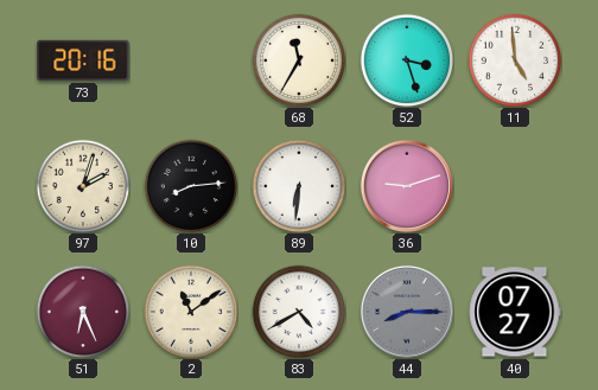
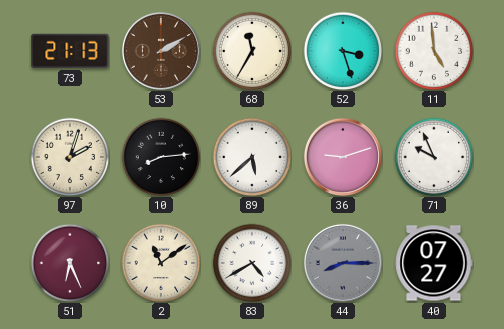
73: 20:16 -> 21:13
53: none -> 2:10
89: 6:31 -> 5:38
71: none -> 9:56
